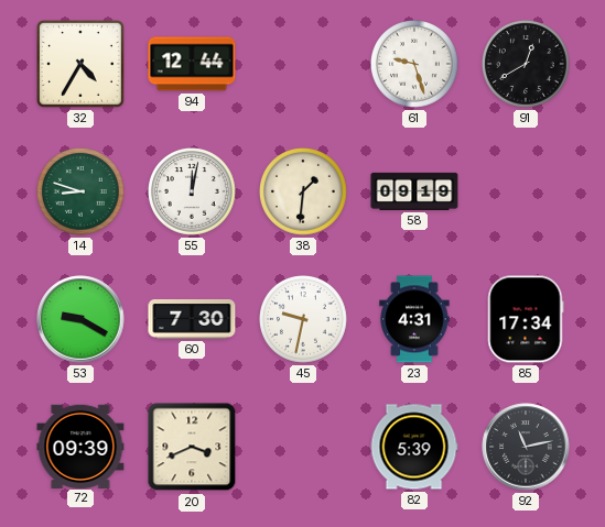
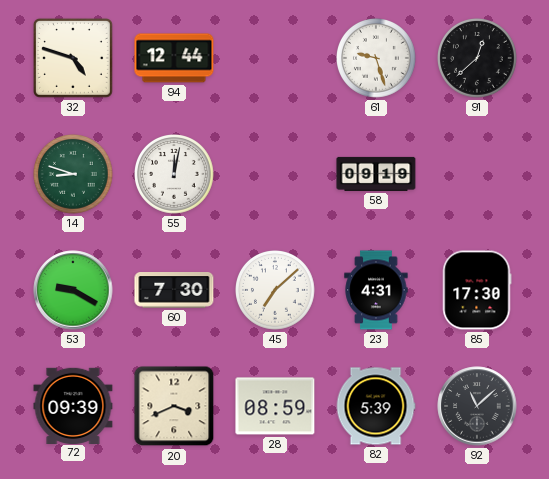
32: 4:35 -> 4:48
91: 12:40 -> 12:38
38: 1:31 -> none
45: 9:32 -> 7:08
85: 17:34 -> 17:30
28: none -> 08:59
92: 11:13 -> 11:08
